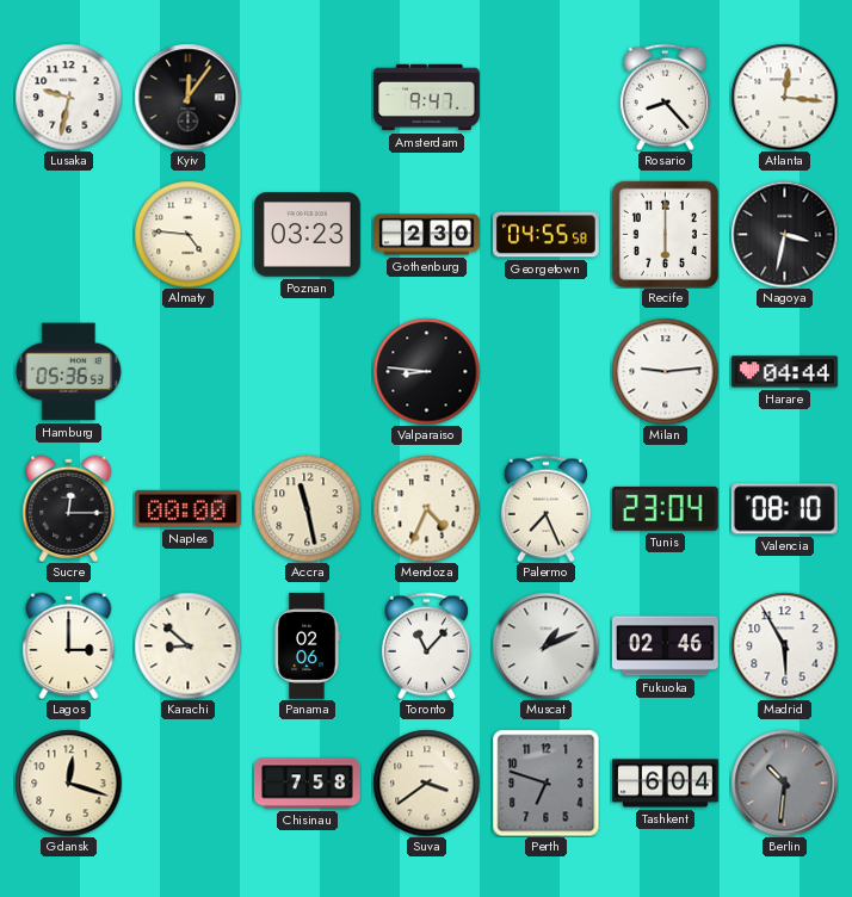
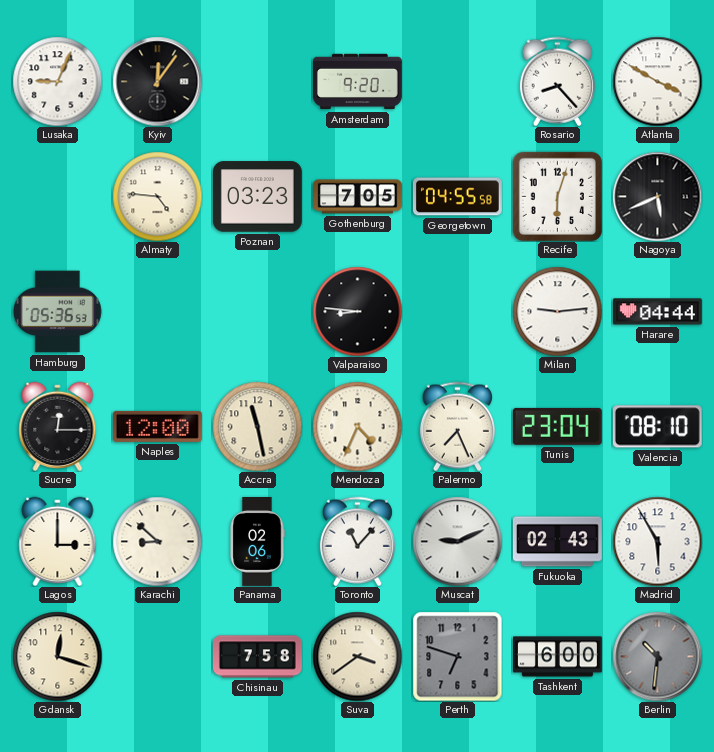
Lusaka: 9:32 -> 9:04
Amsterdam: 9:47 -> 9:20
Atlanta: 12:16 -> 3:50
Gothenburg: 2:30 -> 7:05
Recife: 6:00 -> 6:03
Nagoya: 3:32 -> 5:41
Naples: 00:00 -> 12:00
Muscat: 1:11 -> 9:11
Fukuoka: 02:46 -> 02:43
Tashkent: 6:04 -> 6:00
